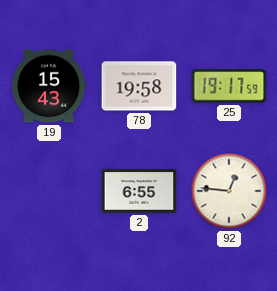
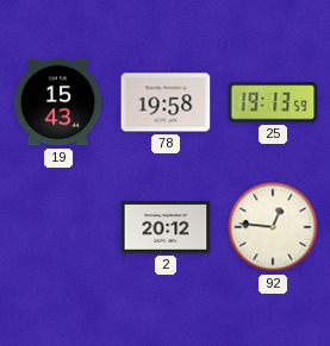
25: 19:17 -> 19:13
2: 6:55 -> 20:12
